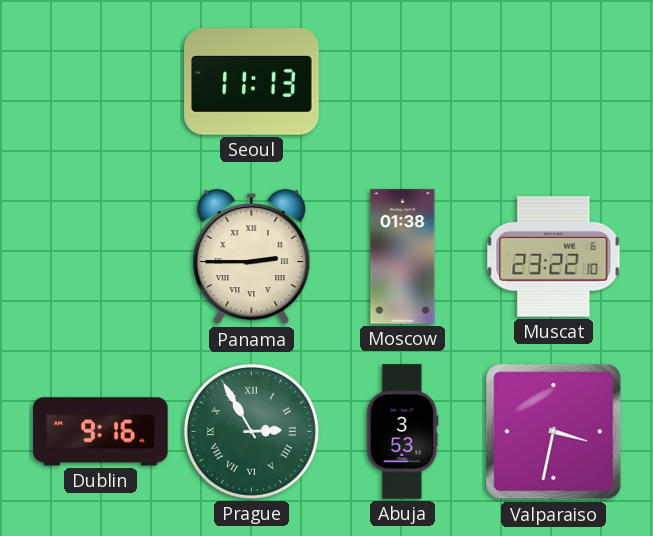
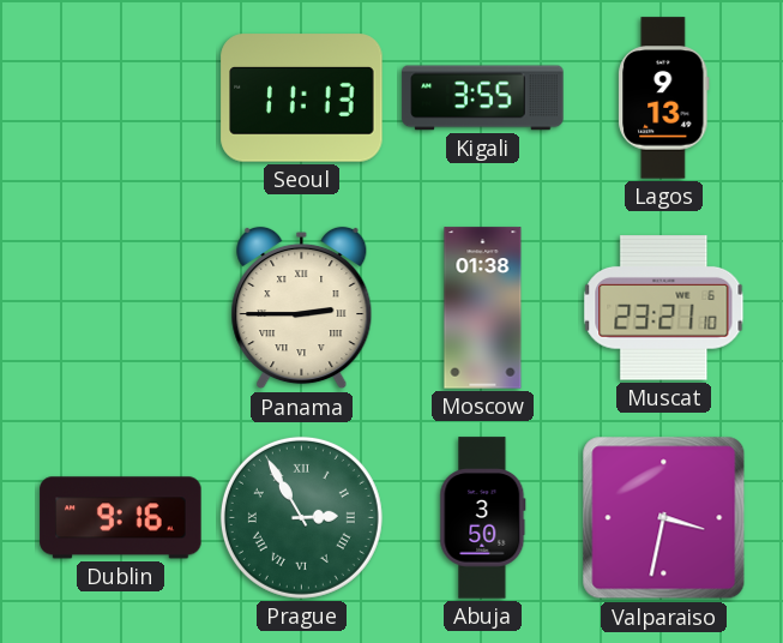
Kigali: none -> 3:55
Lagos: none -> 9:13
Muscat: 23:22 -> 23:21
Abuja: 3:53 -> 3:50
